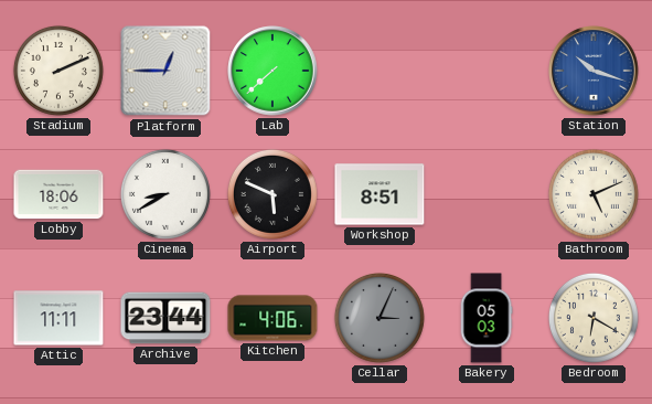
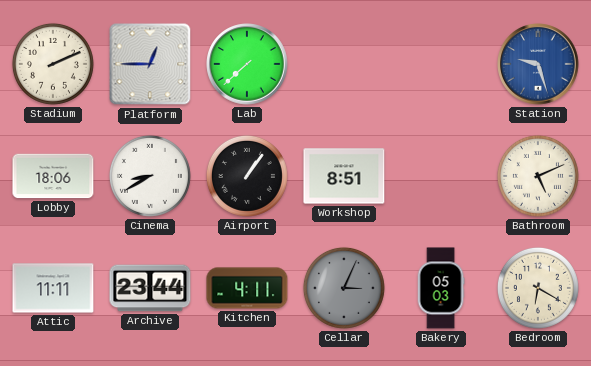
Station: 10:18 -> 9:27
Airport: 5:49 -> 1:06
Kitchen: 4:06 -> 4:11
